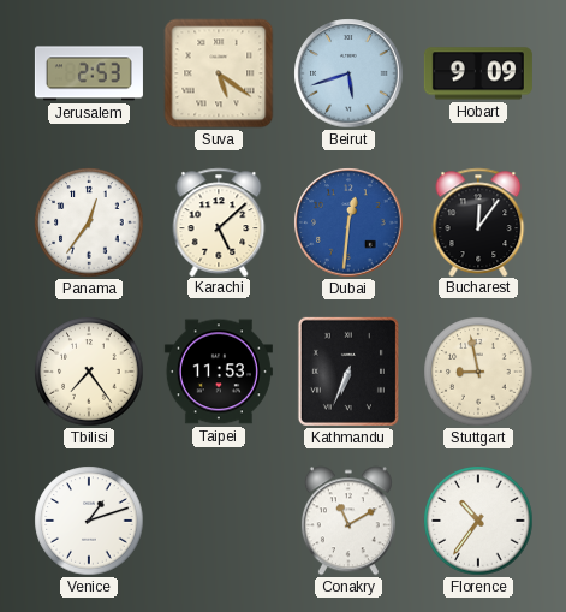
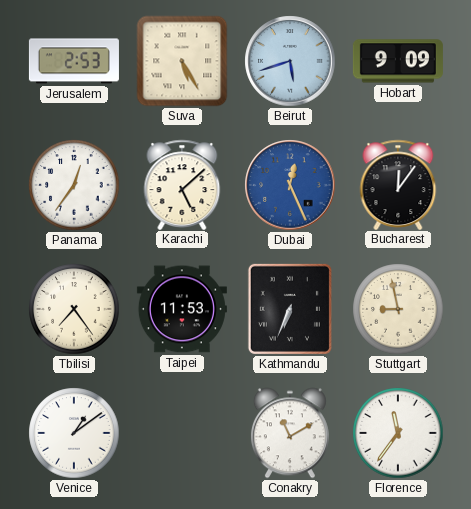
Suva: 5:21 -> 5:25
Dubai: 12:31 -> 12:26
Venice: 1:12 -> 1:09
Florence: 10:36 -> 11:36
